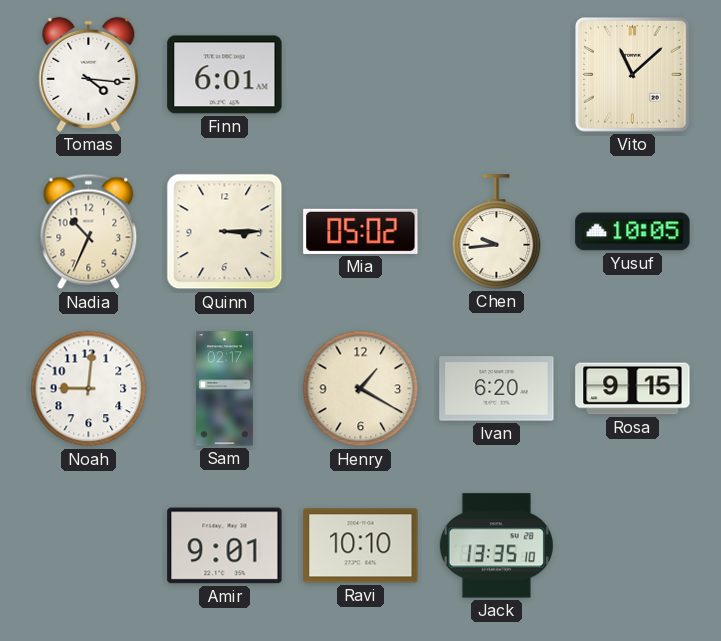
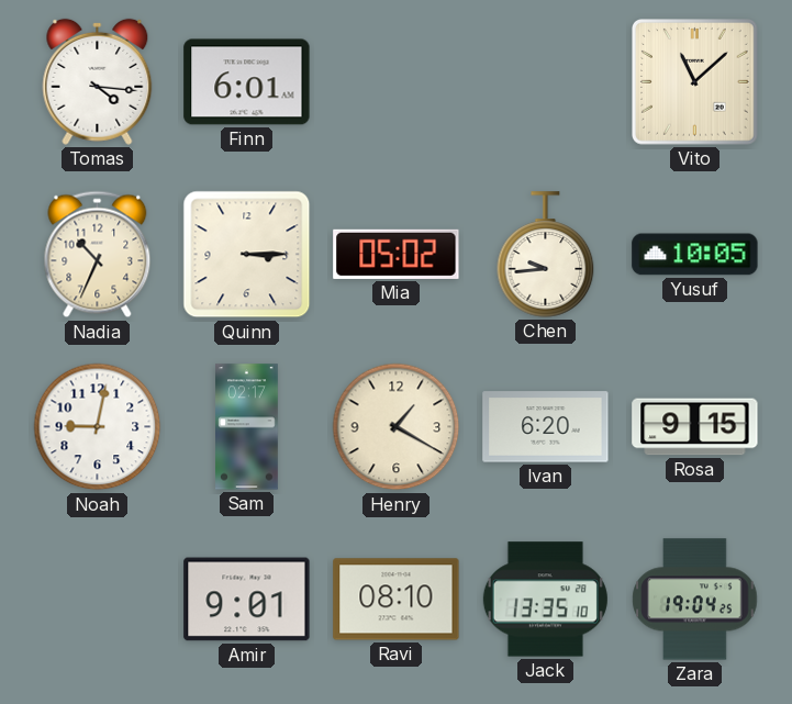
Noah: 9:01 -> 9:02
Ravi: 10:10 -> 08:10
Zara: none -> 19:04
